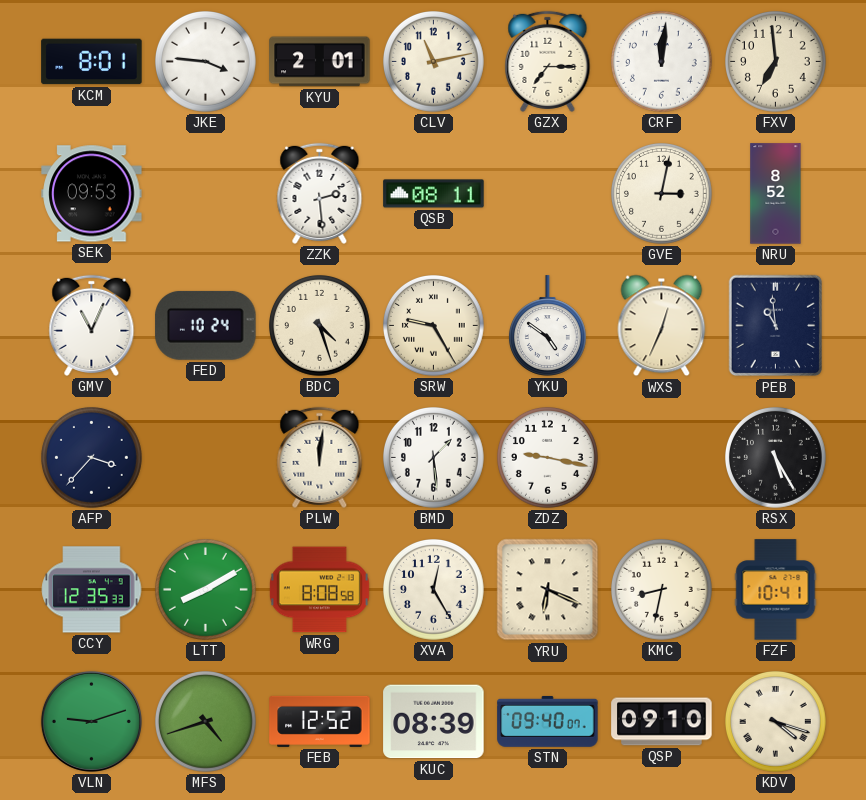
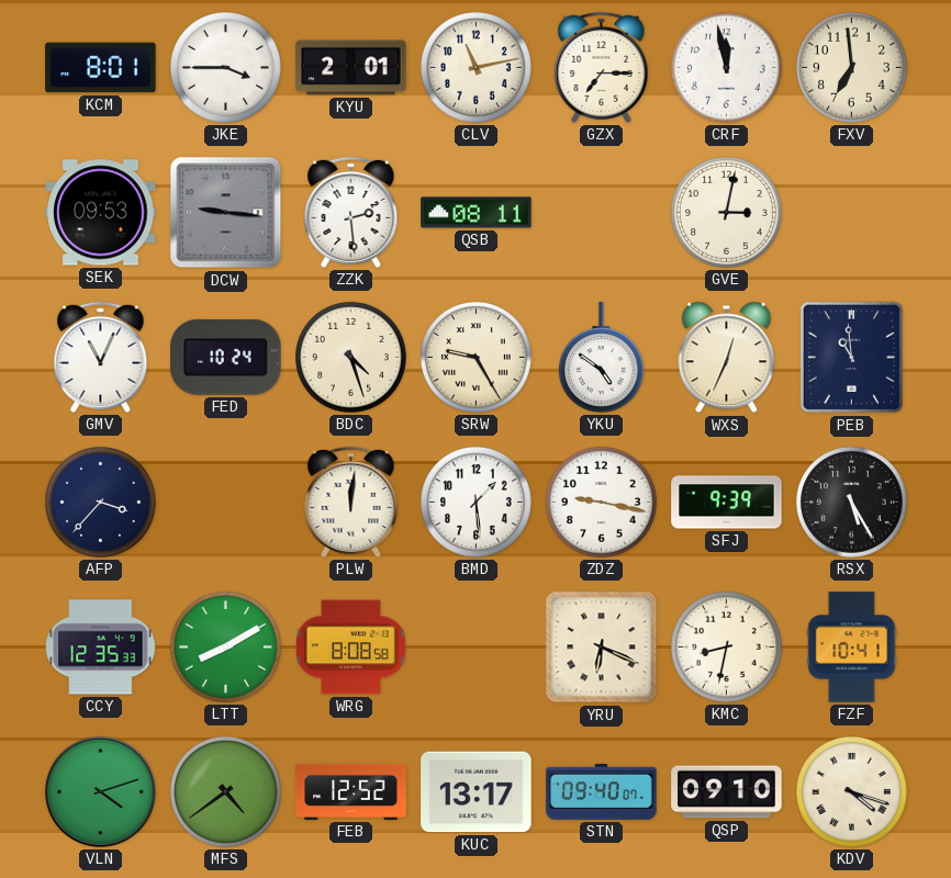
JKE: 3:46 -> 3:45
CRF: 12:01 -> 11:58
DCW: none -> 9:16
NRU: 8:52 -> none
SFJ: none -> 9:39
XVA: 12:25 -> none
VLN: 9:12 -> 4:12
MFS: 4:42 -> 4:39
KUC: 08:39 -> 13:17
